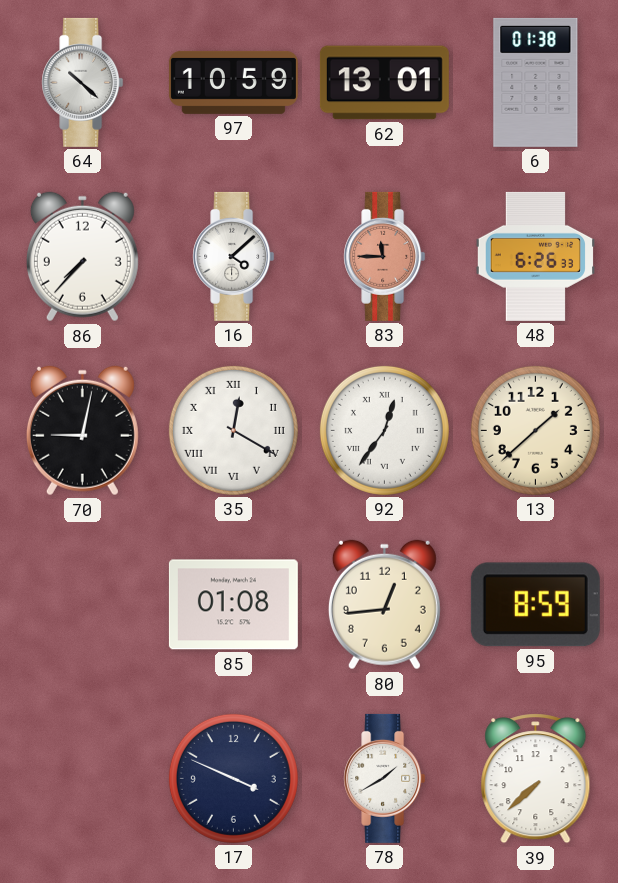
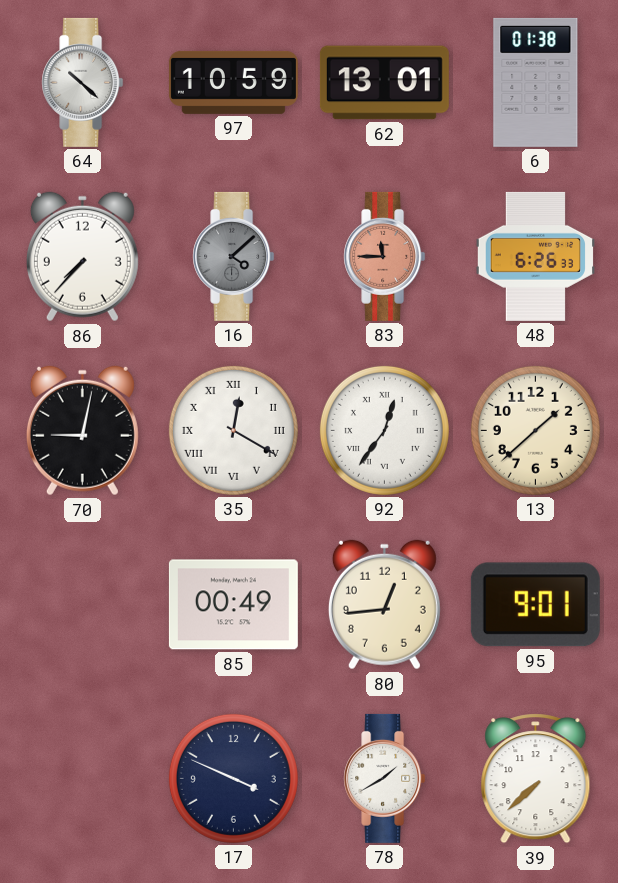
16 dial: white -> grey
85: 01:08 -> 00:49
95: 8:59 -> 9:01
